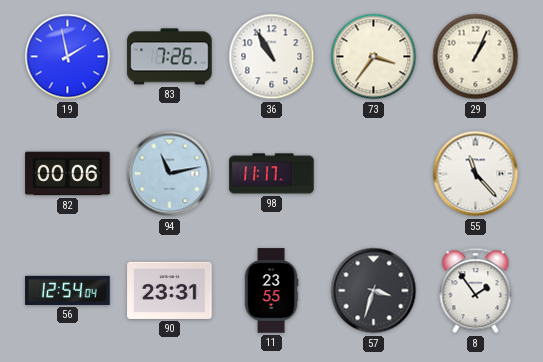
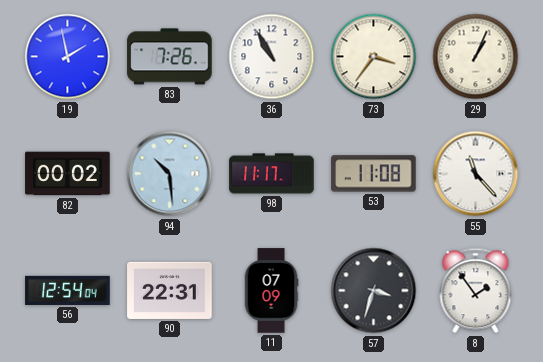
82: 00:06 -> 00:02
94: 11:13 -> 10:29
53: none -> 11:08
90: 23:31 -> 22:31
11: 23:55 -> 07:09
